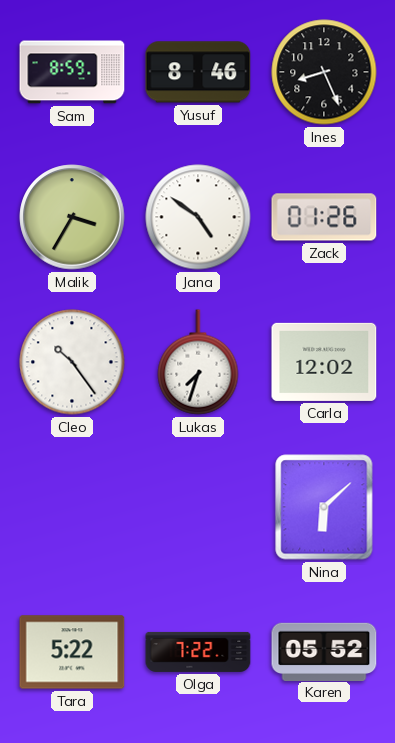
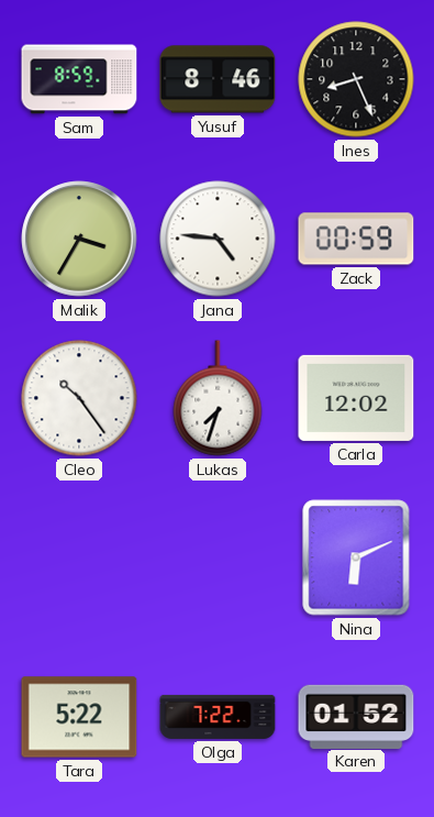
Jana: 4:51 -> 4:46
Zack: 01:26 -> 00:59
Nina: 6:08 -> 6:11
Karen: 05:52 -> 01:52
